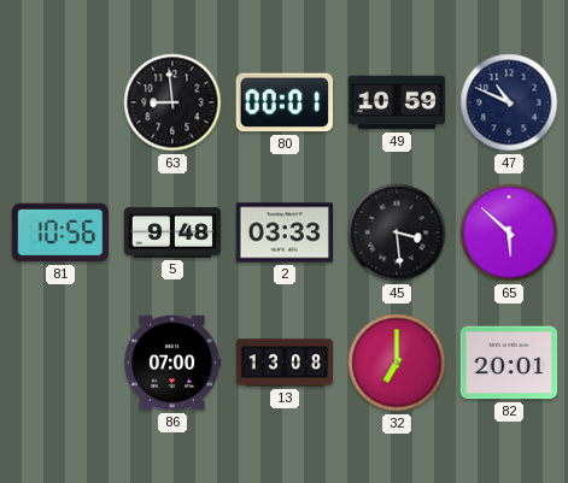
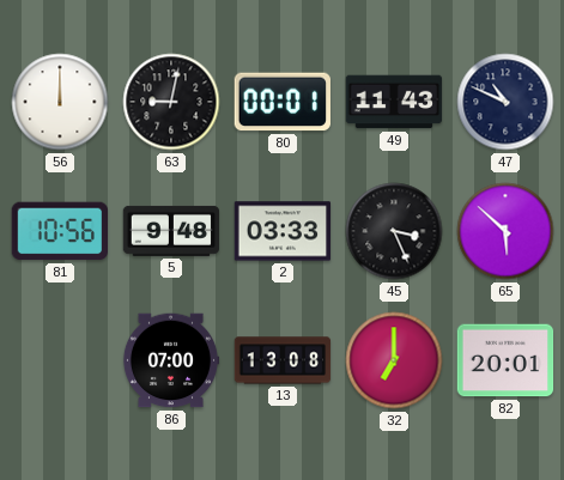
56: none -> 12:00
63: 8:59 -> 9:02
49: 10:59 -> 11:43
45: 3:29 -> 3:26
